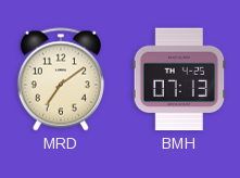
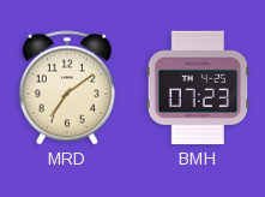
BMH: 07:13 -> 07:23
